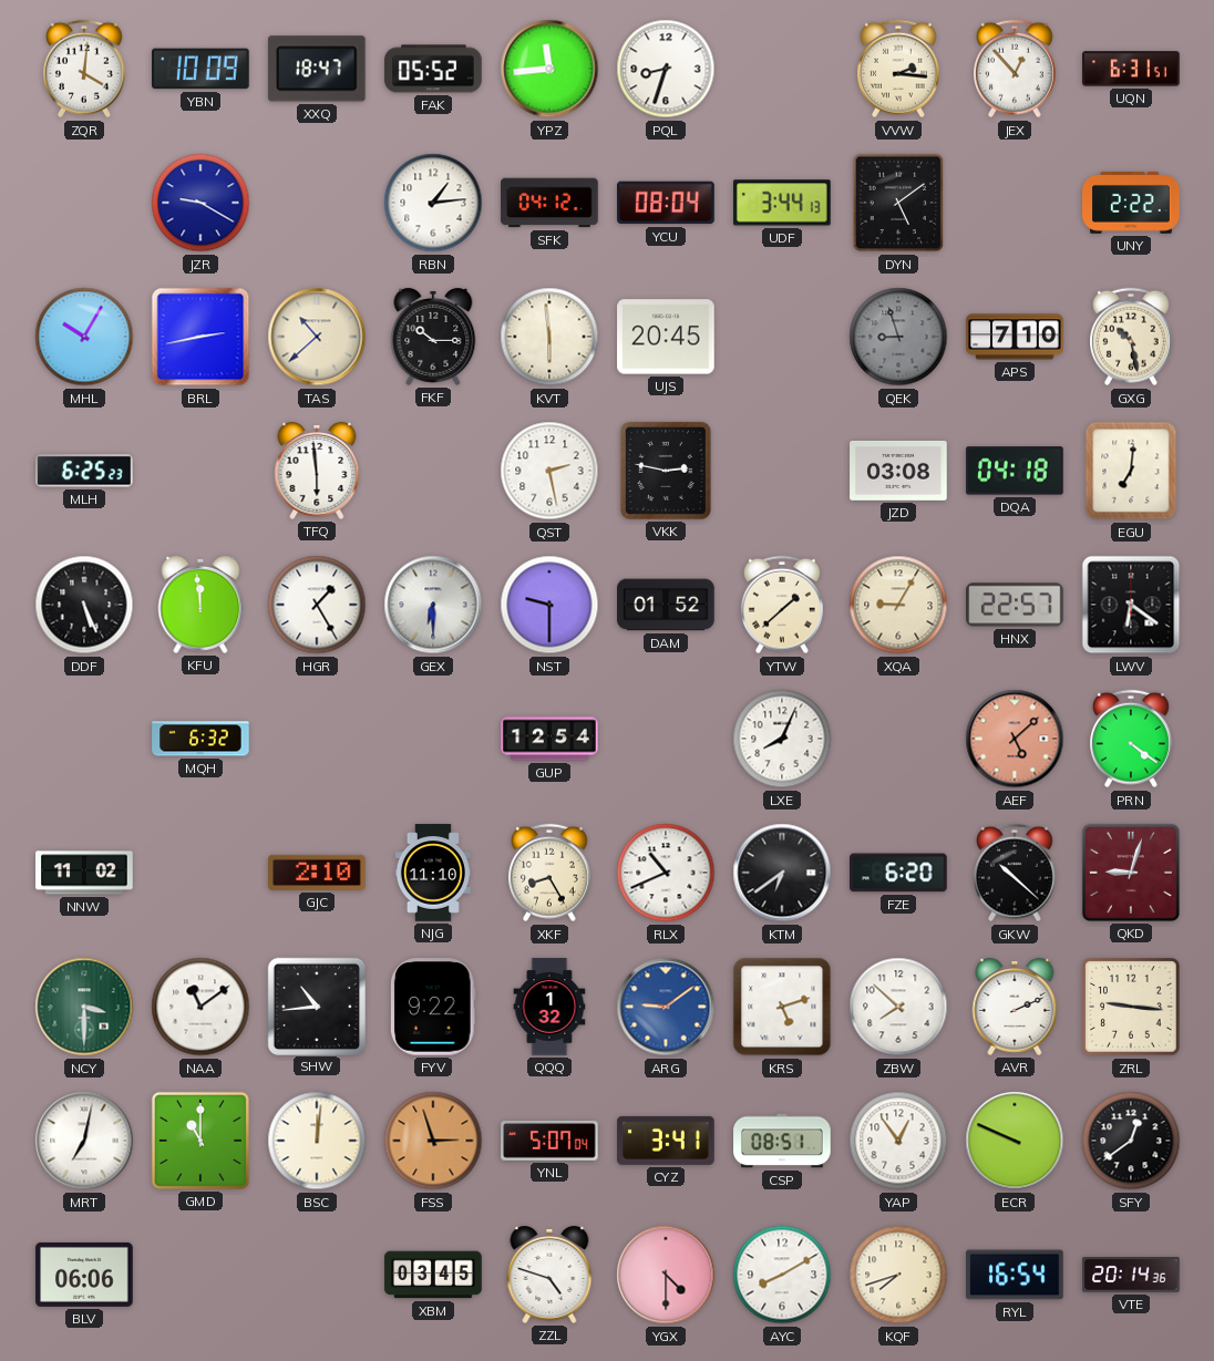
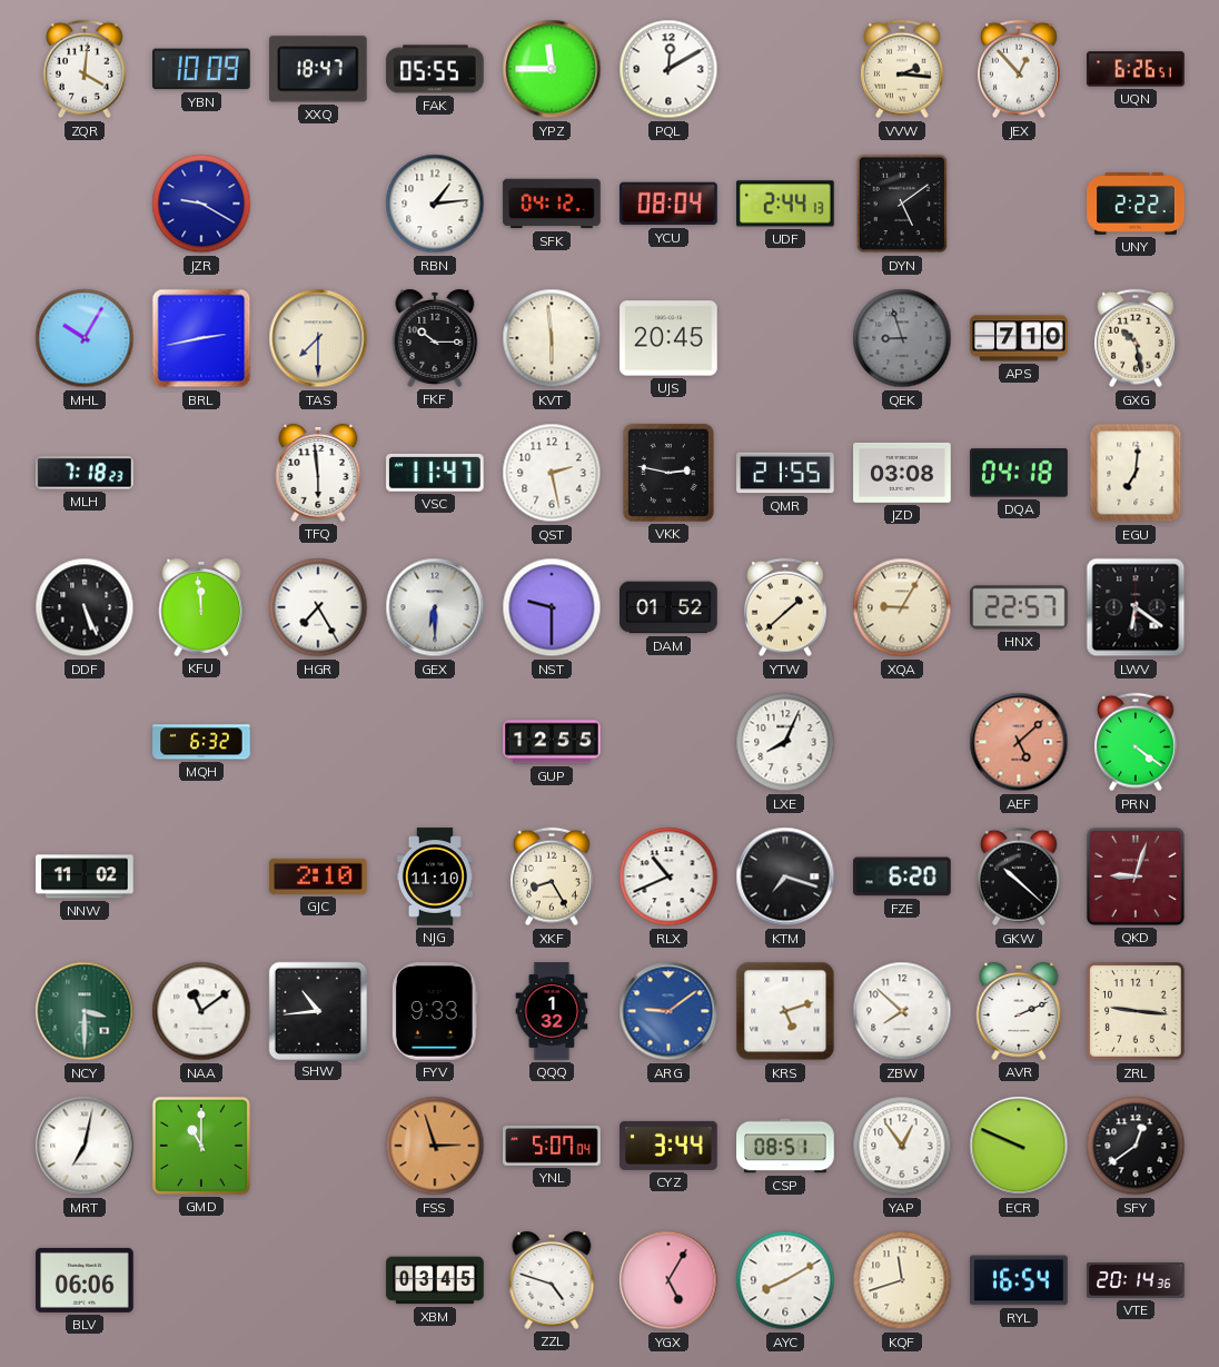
FAK: 05:52 -> 05:55
YPZ: 11:44 -> 11:45
PQL: 8:33 -> 12:10
UQN: 6:31 -> 6:26
UDF: 3:44 -> 2:44
TAS: 10:38 -> 7:30
MLH: 6:25 -> 7:18
VSC: none -> 11:47
QMR: none -> 21:55
HGR: 1:25 -> 7:25
GUP: 12:54 -> 12:55
KTM: 6:39 -> 7:18
FYV: 9:22 -> 9:33
BSC: 12:01 -> none
CYZ: 3:41 -> 3:44
YGX: 4:30 -> 5:05
KQF: 7:42 -> 11:42
